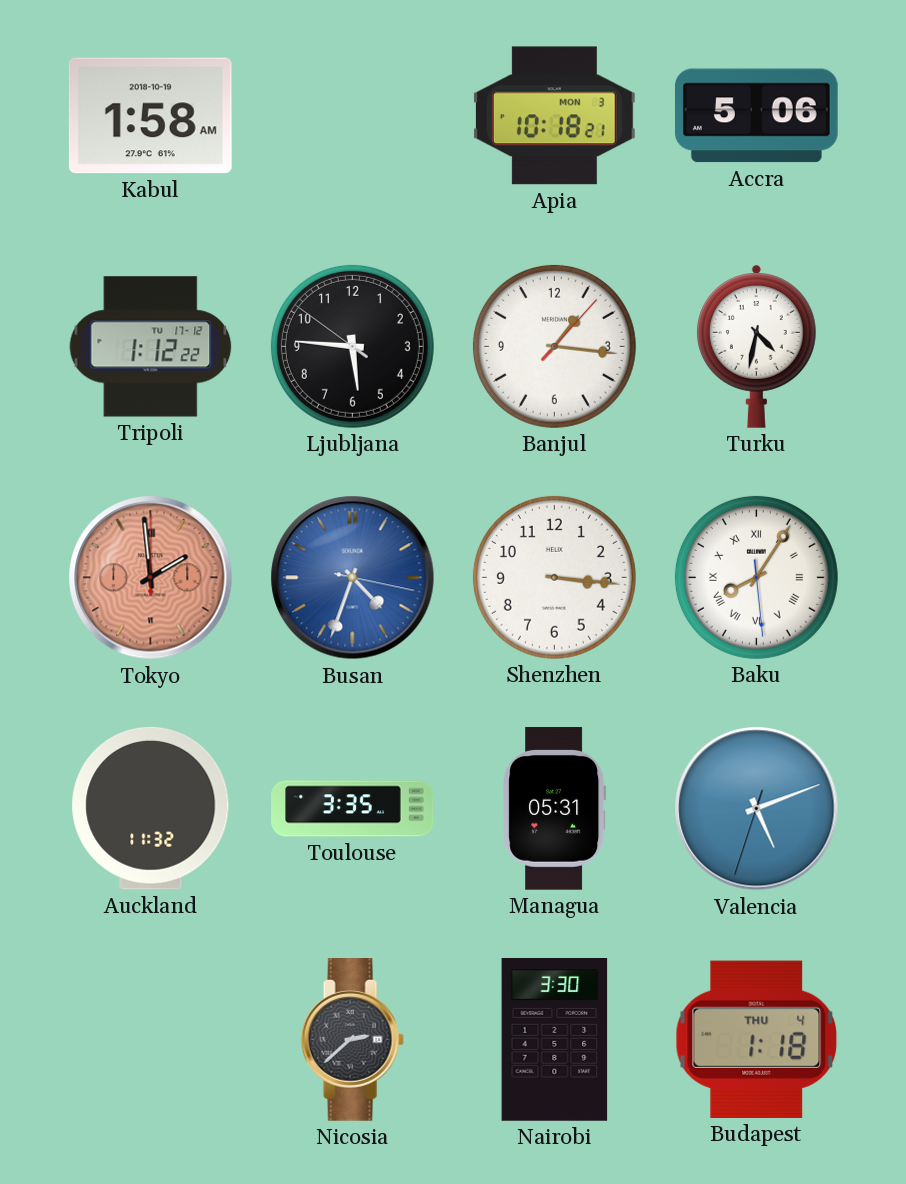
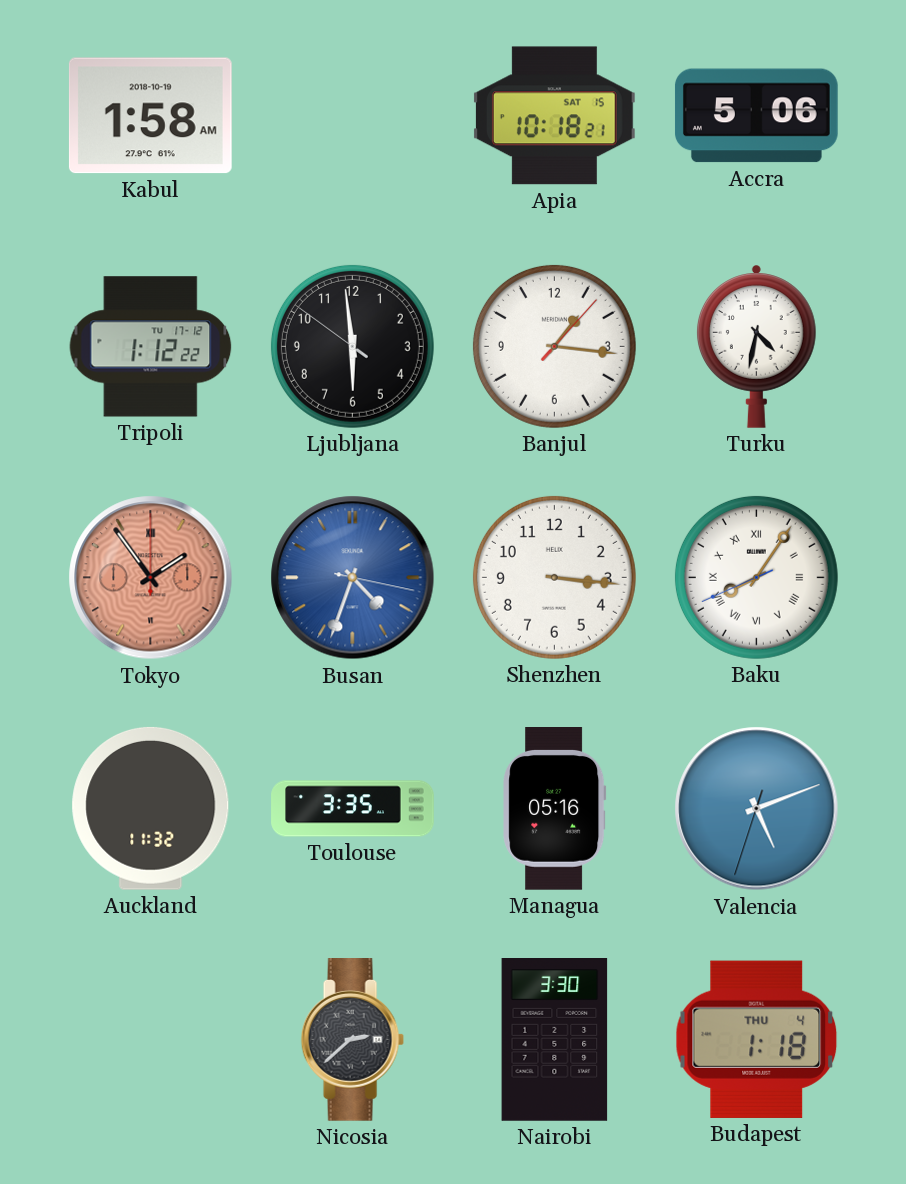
Apia date: MON 3 -> SAT 15
Ljubljana: 5:45 -> 5:58
Tokyo: 1:59 -> 1:54
Baku: 8:05:29 -> 8:05:41
Managua: 05:31 -> 05:16
